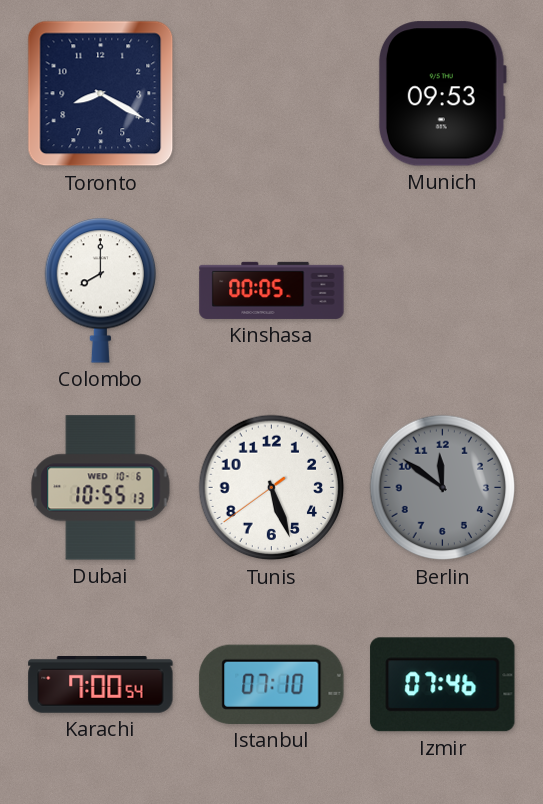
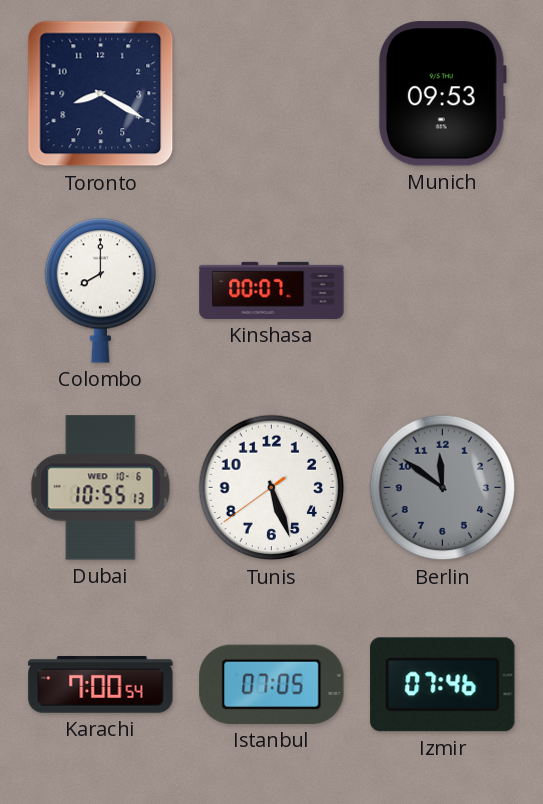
Kinshasa: 00:05 -> 00:07
Istanbul: 07:10 -> 07:05
